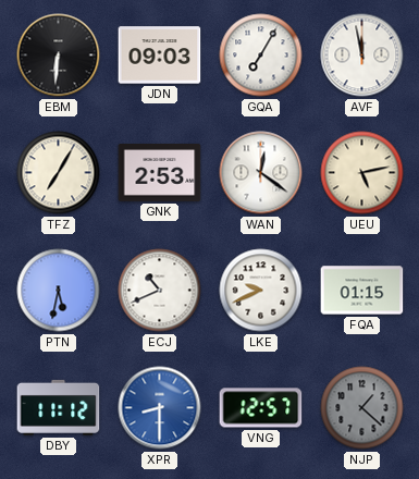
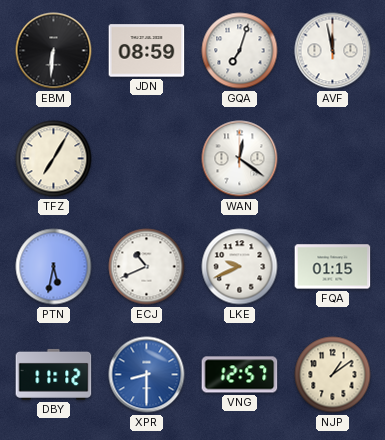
JDN: 09:03 -> 08:59
GQA: 7:05 -> 7:03
GNK: 2:53 -> none
UEU: 5:13 -> none
NJP: 1:22 -> 1:09
NJP dial: grey -> cream
